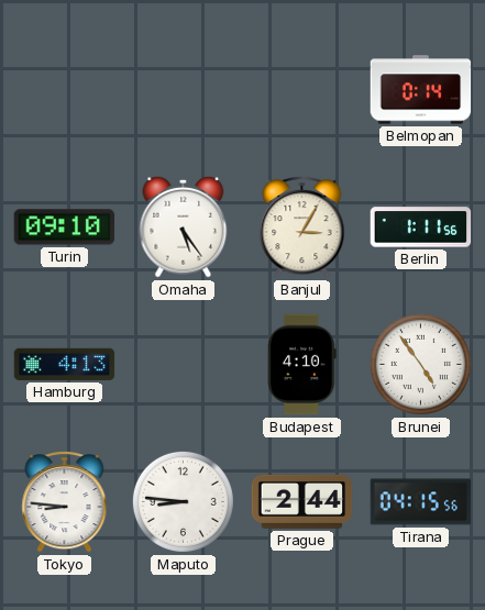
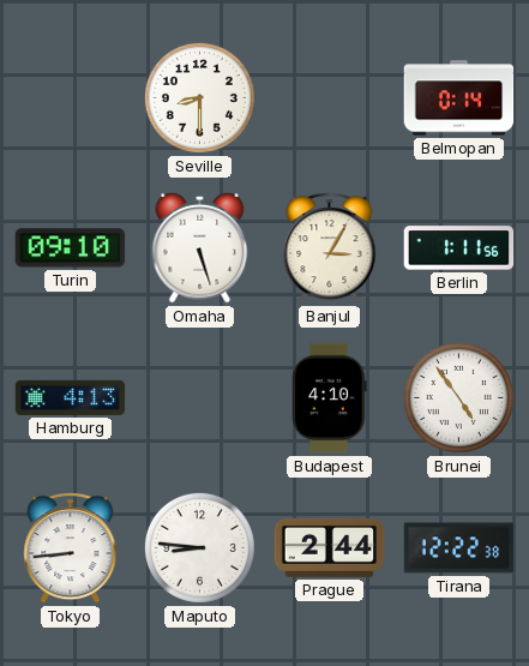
Seville: none -> 8:30
Omaha: 5:24 -> 5:27
Tokyo: 8:46 -> 8:44
Tirana: 04:15 -> 12:22
